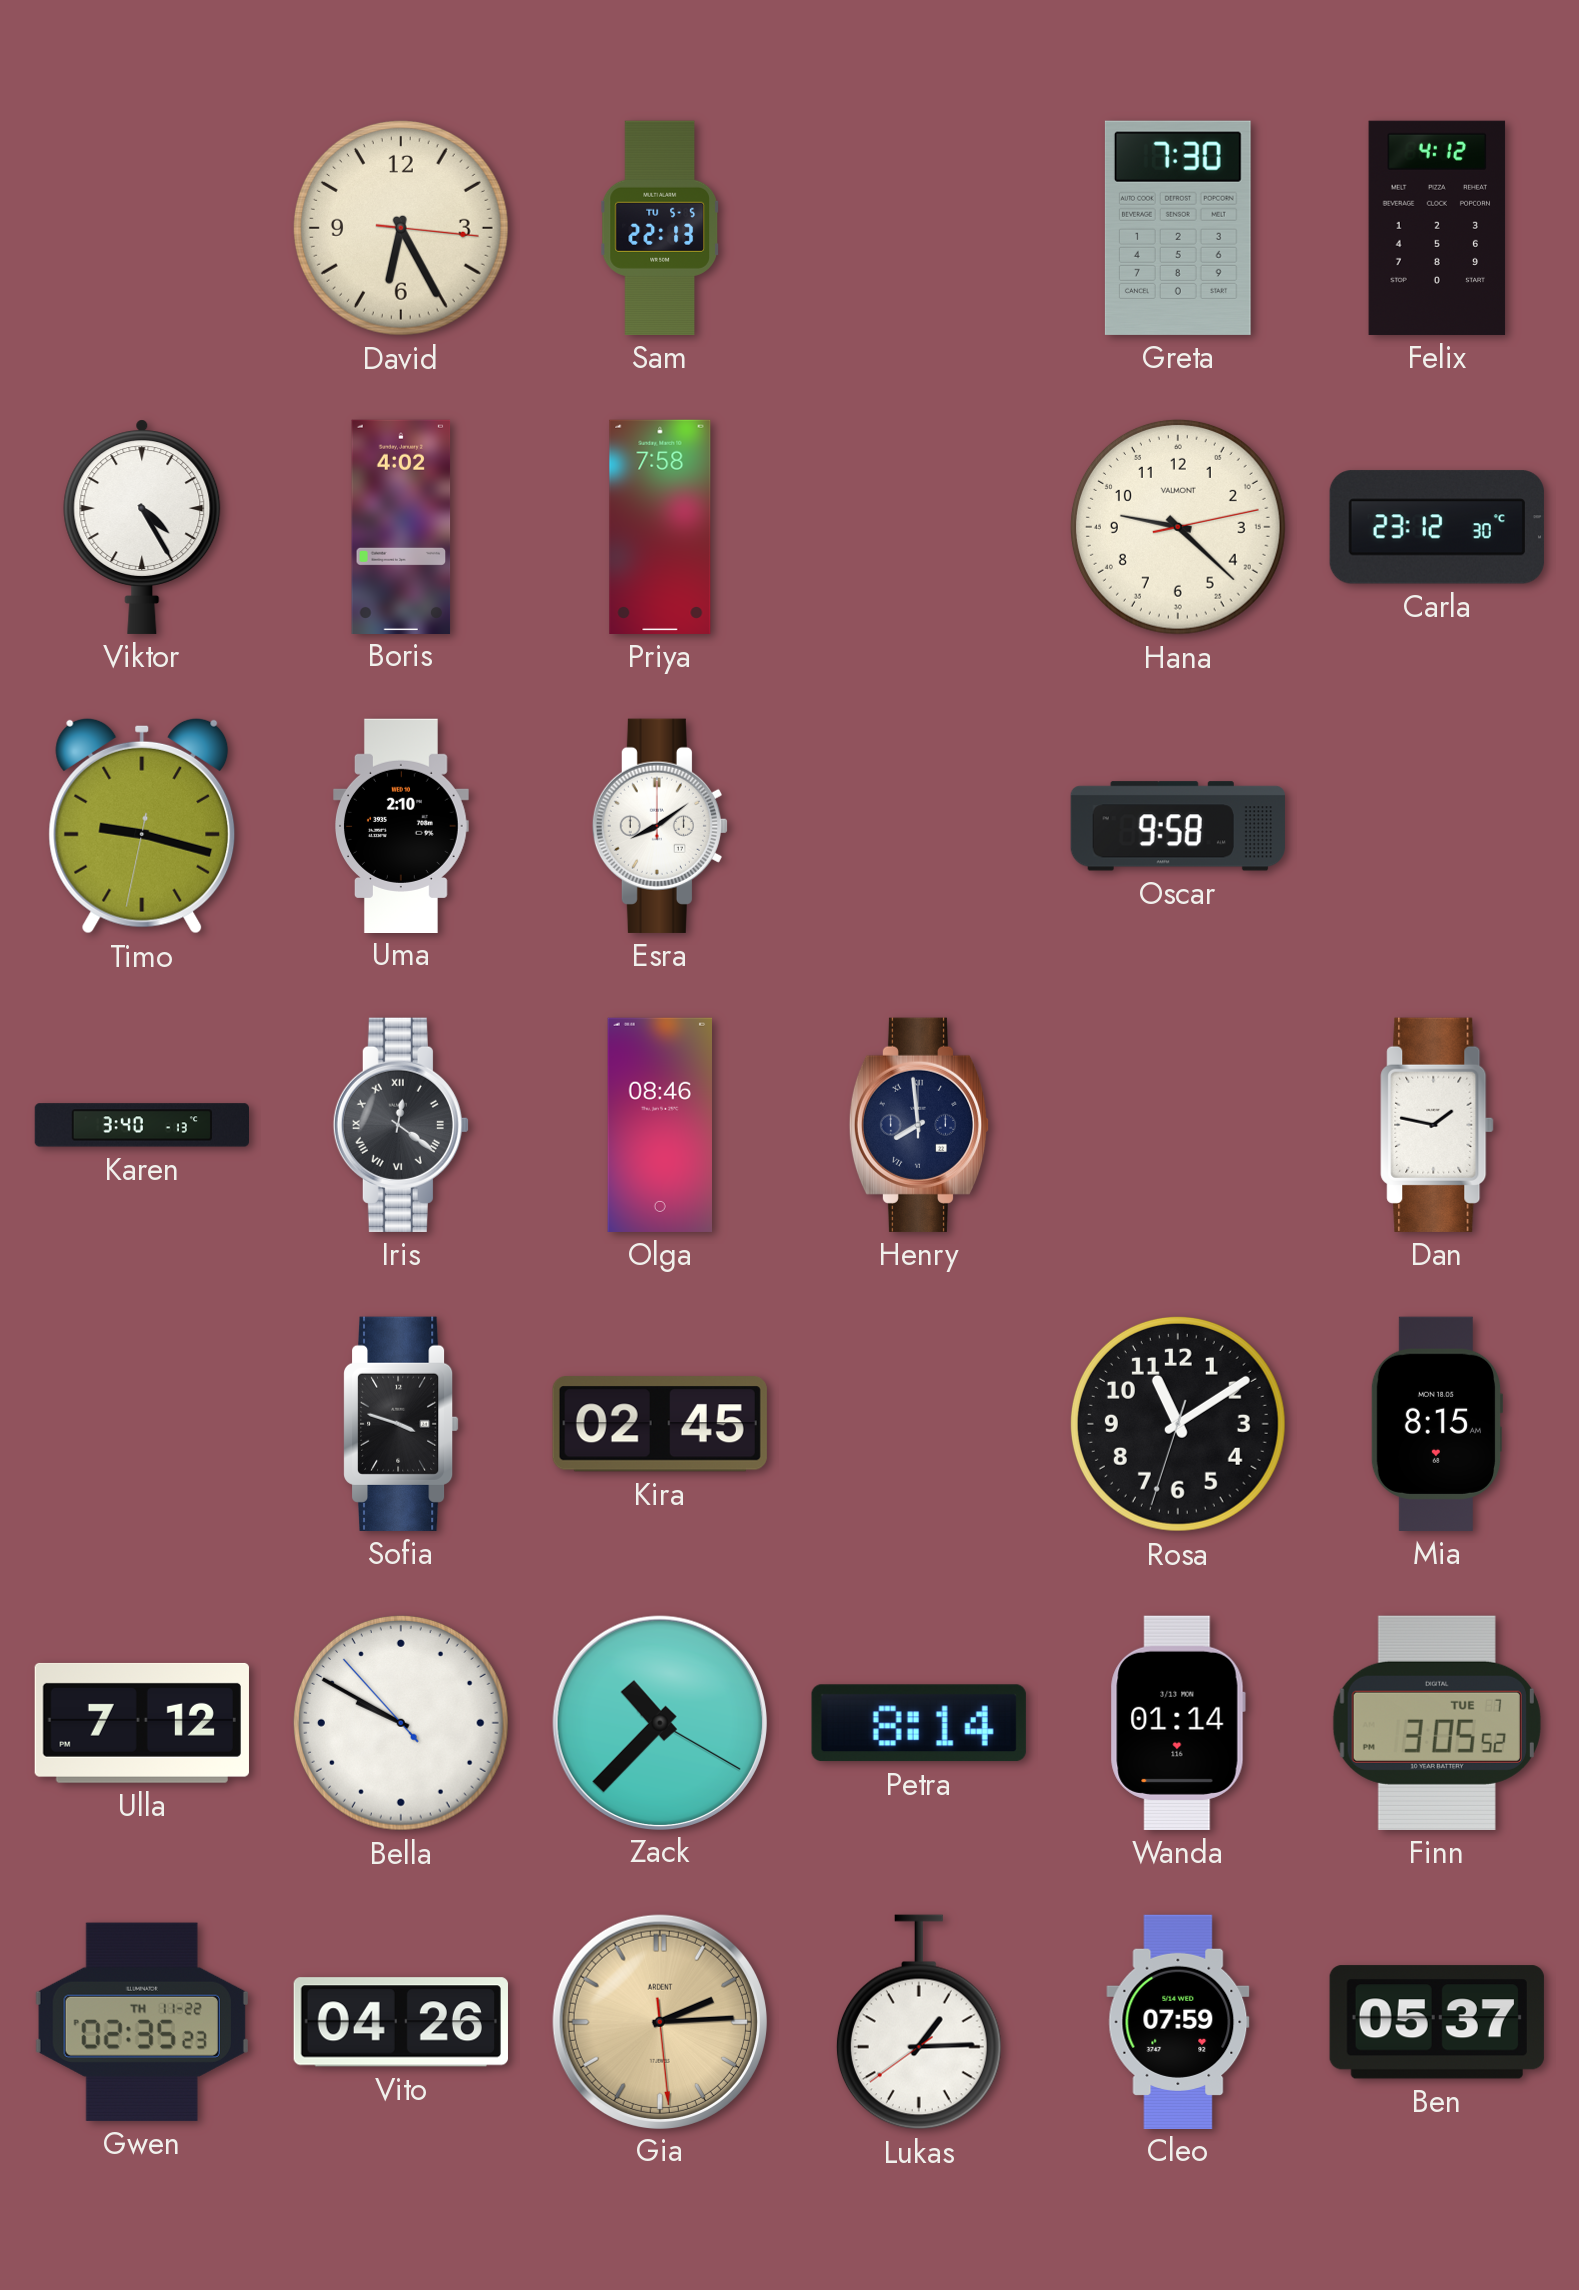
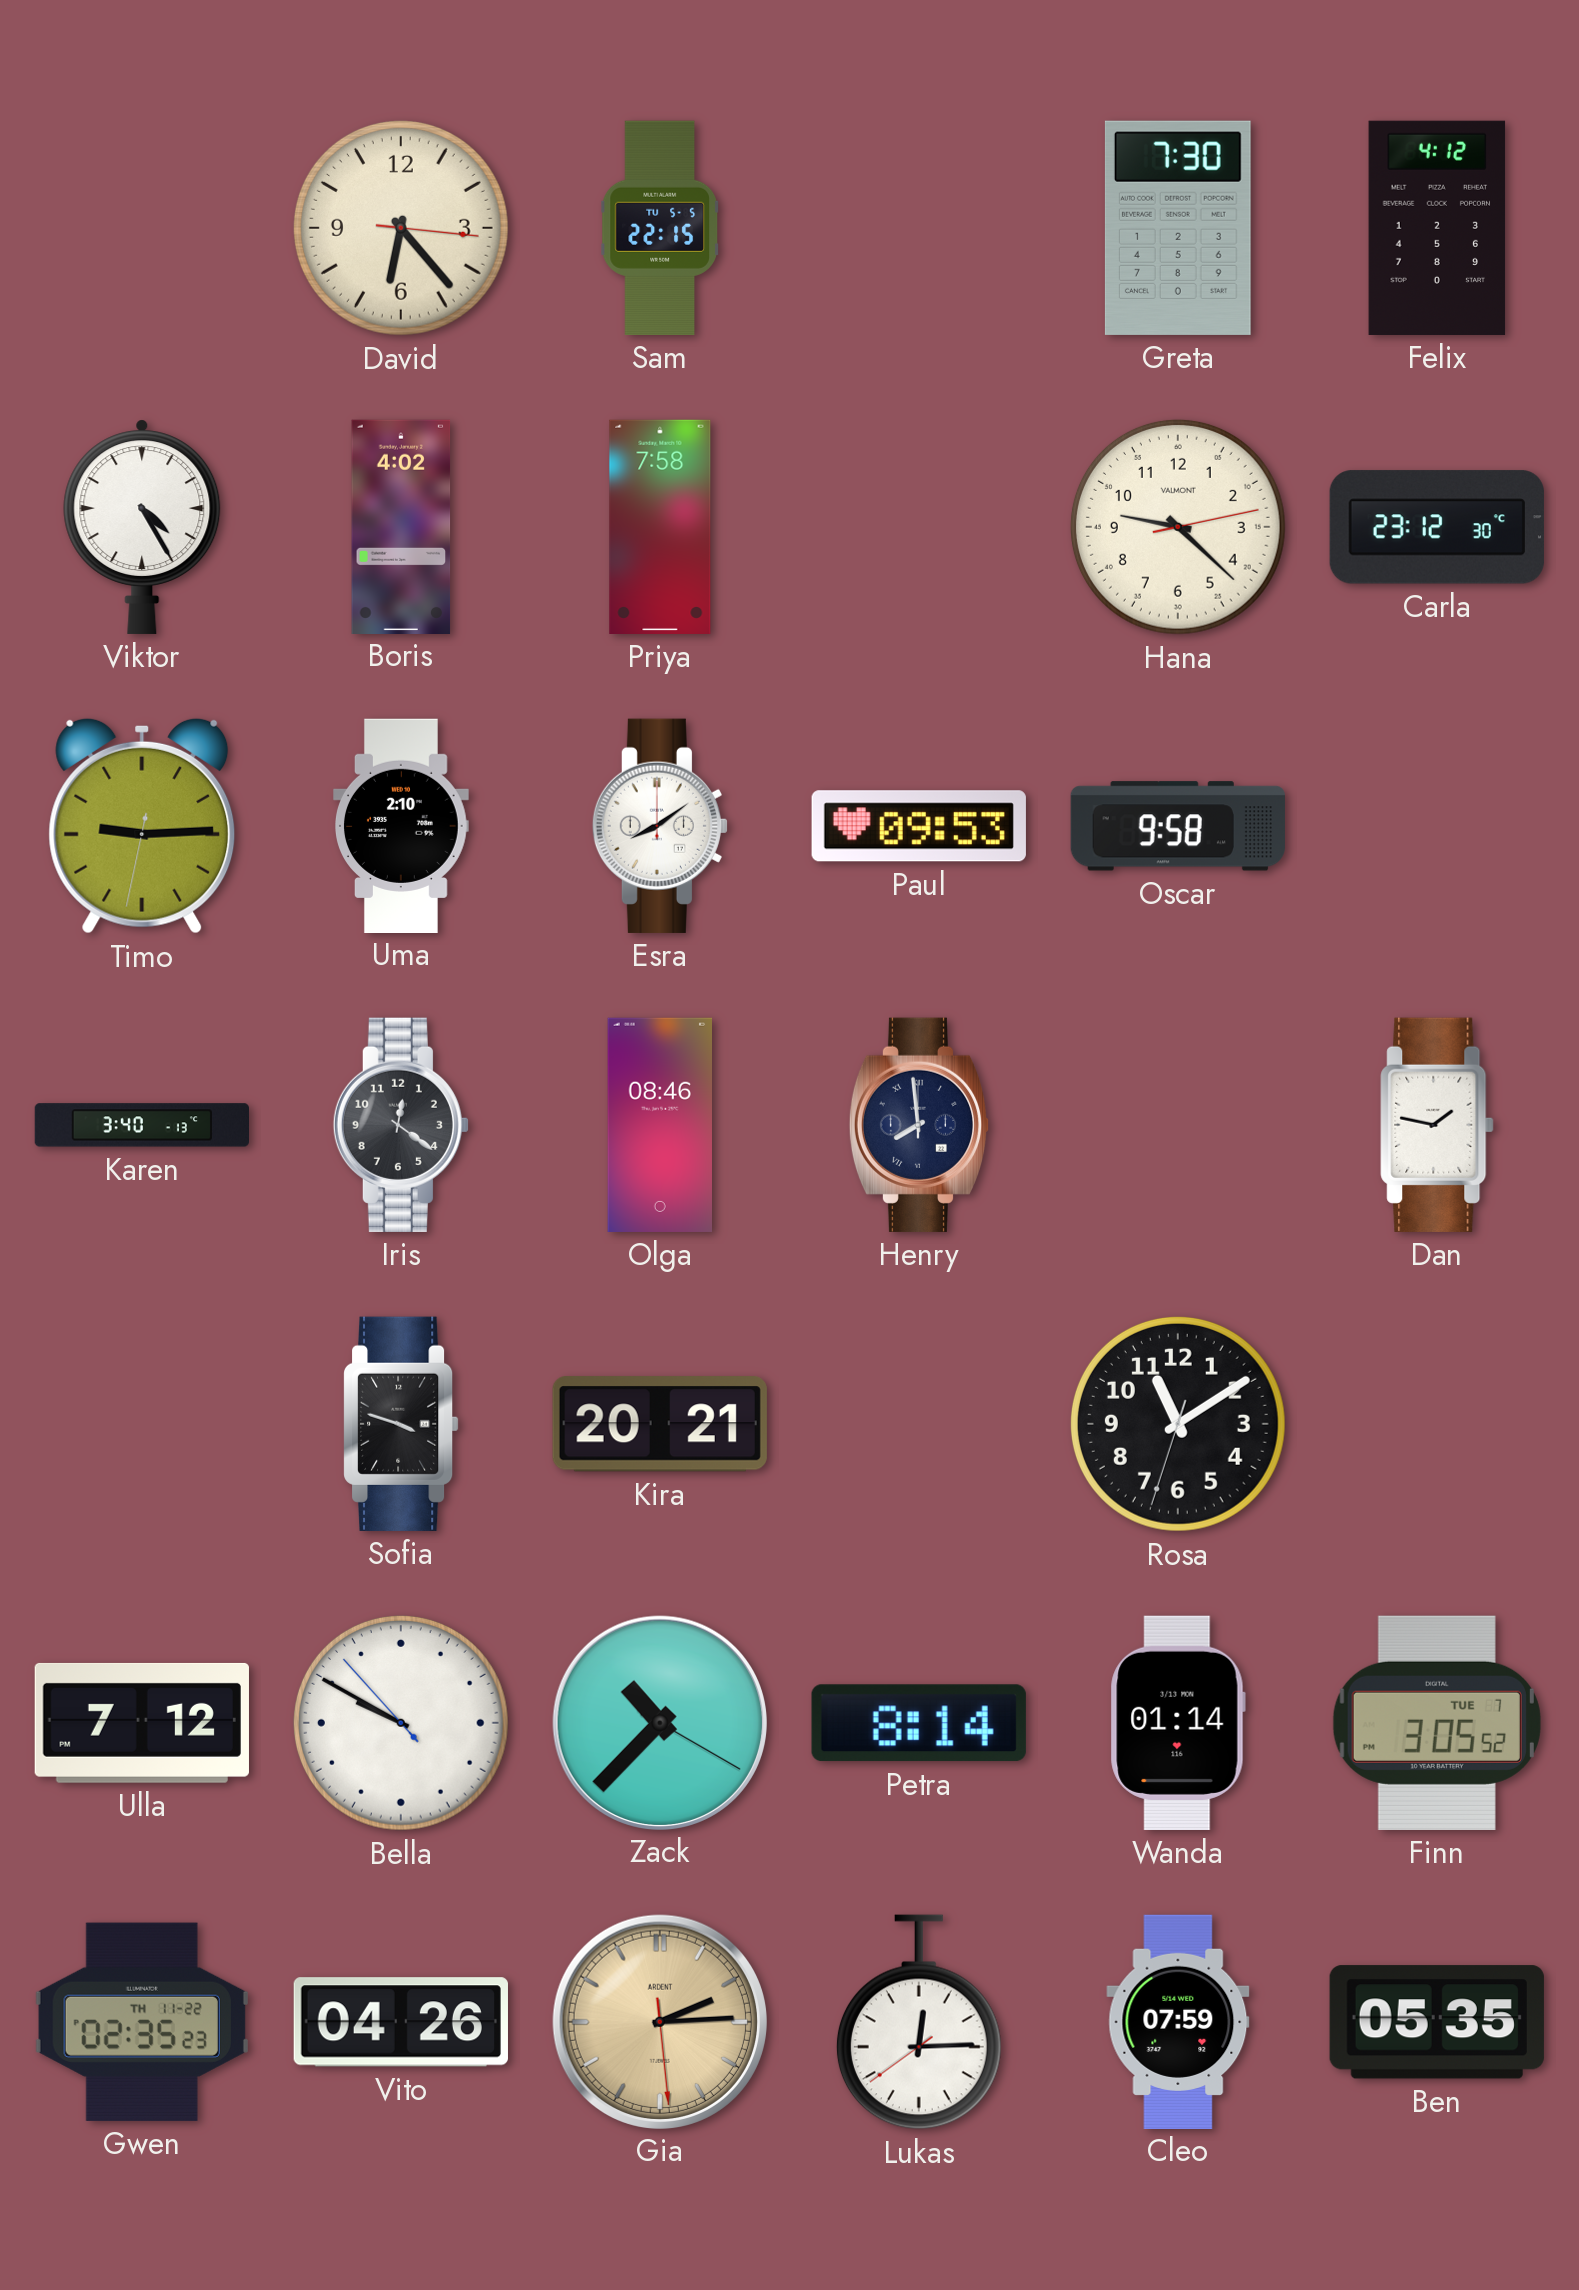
David: 6:25 -> 6:23
Sam: 22:13 -> 22:15
Timo: 9:17 -> 9:14
Paul: none -> 09:53
Iris numerals: Roman -> Arabic
Kira: 02:45 -> 20:21
Mia: 8:15 -> none
Lukas: 1:14 -> 12:14
Ben: 05:37 -> 05:35
